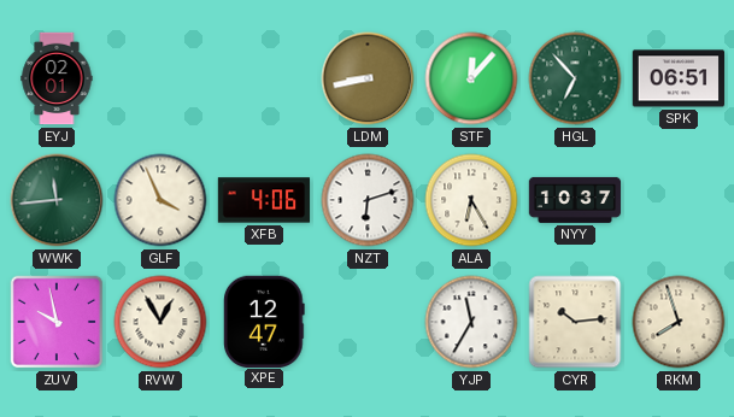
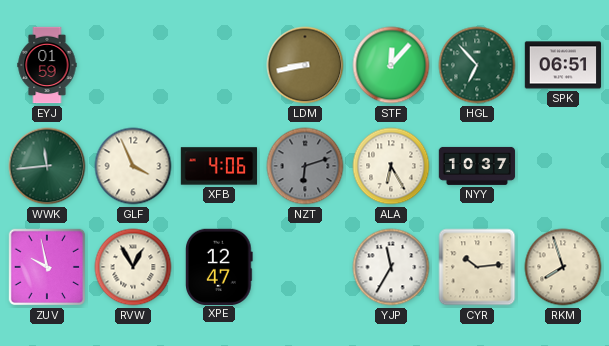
EYJ: 02:01 -> 01:59
NZT dial: white -> grey
